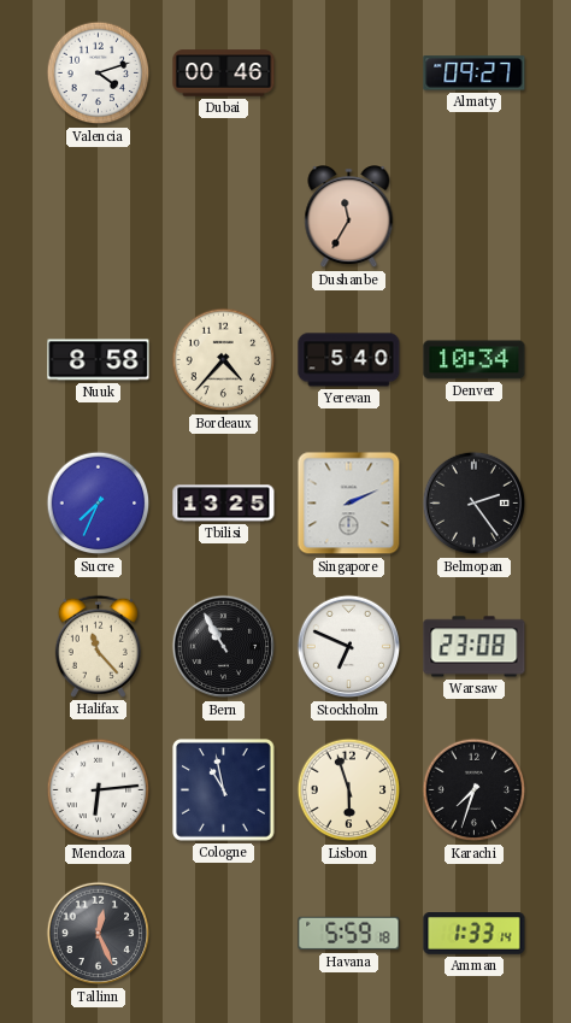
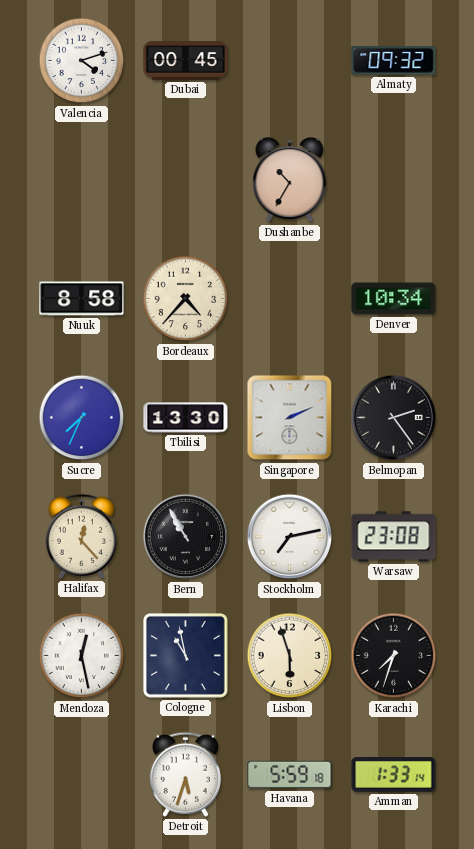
Dubai: 00:46 -> 00:45
Almaty: 09:27 -> 09:32
Dushanbe: 11:35 -> 10:35
Yerevan: 5:40 -> none
Tbilisi: 13:25 -> 13:30
Halifax: 11:23 -> 12:23
Stockholm: 6:49 -> 7:13
Mendoza: 6:14 -> 12:28
Tallinn: 12:26 -> none
Detroit: none -> 5:33
